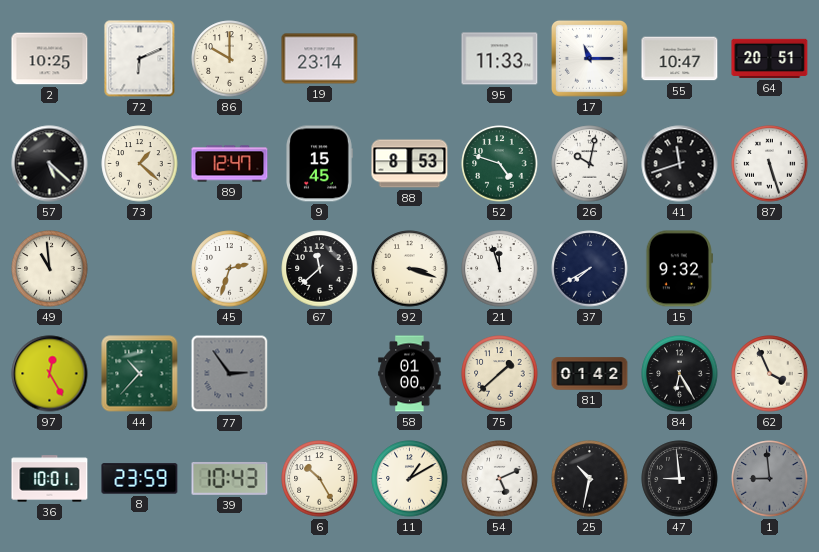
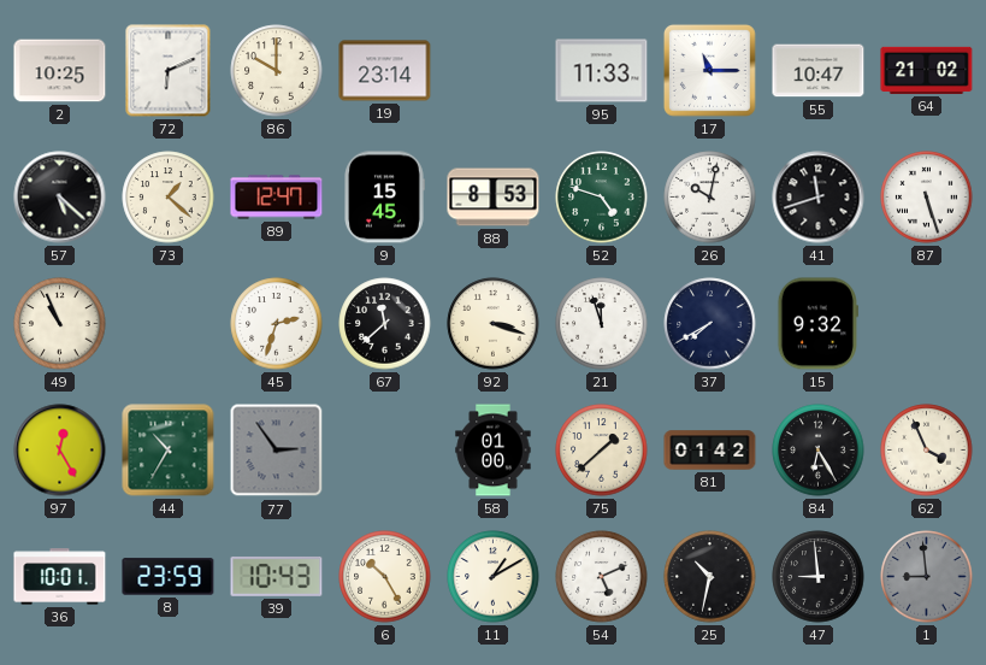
64: 20:51 -> 21:02
49: 10:59 -> 10:56
44: 10:37 -> 10:35
